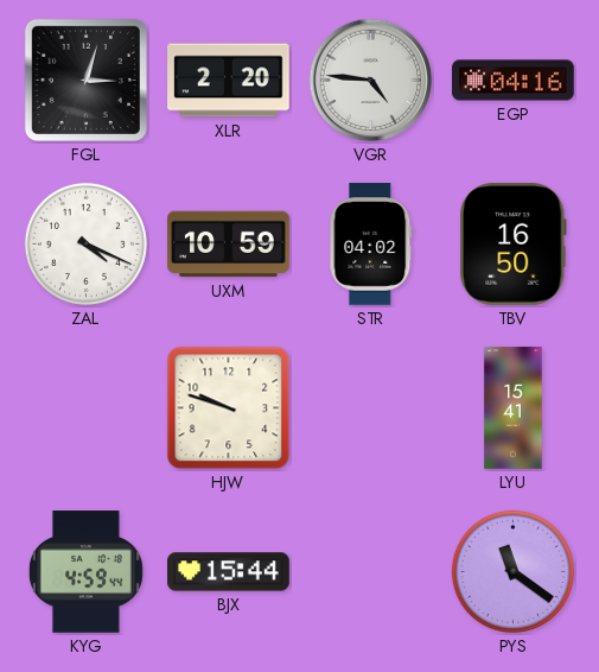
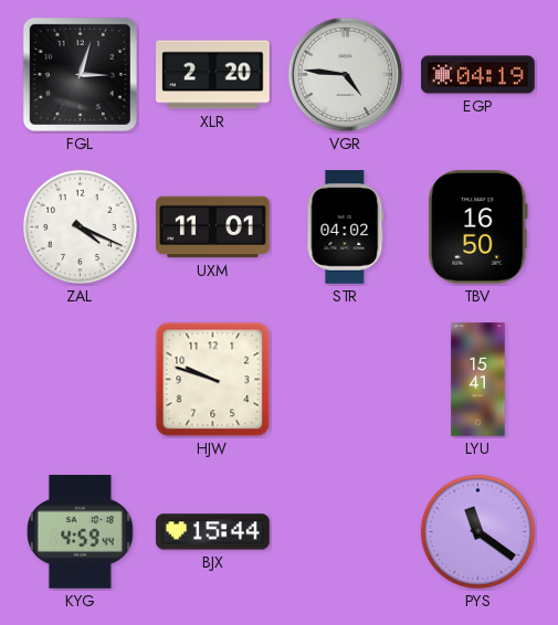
EGP: 04:16 -> 04:19
UXM: 10:59 -> 11:01
